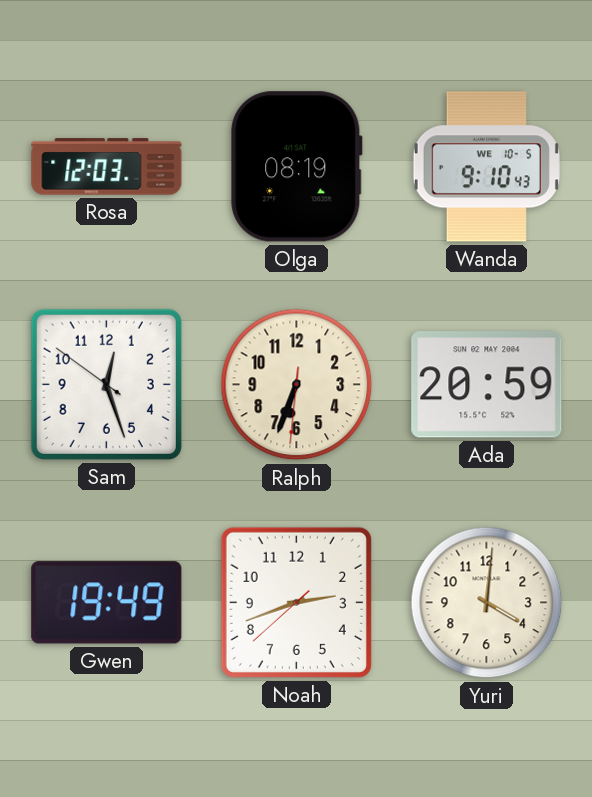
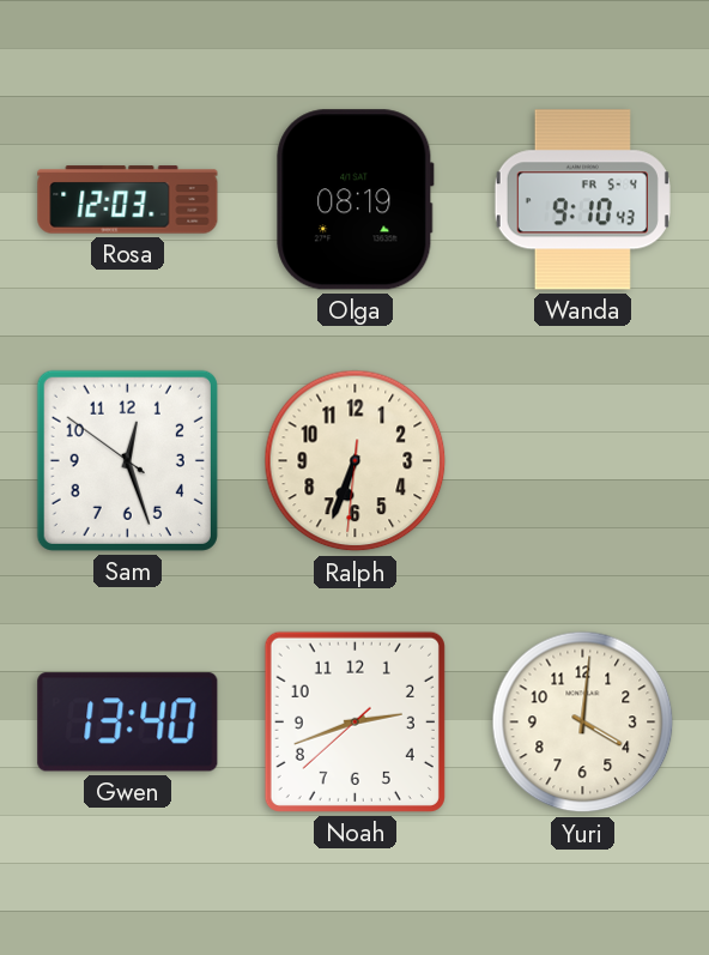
Wanda date: WE 10-5 -> FR 5-4
Ada: 20:59 -> none
Gwen: 19:49 -> 13:40
